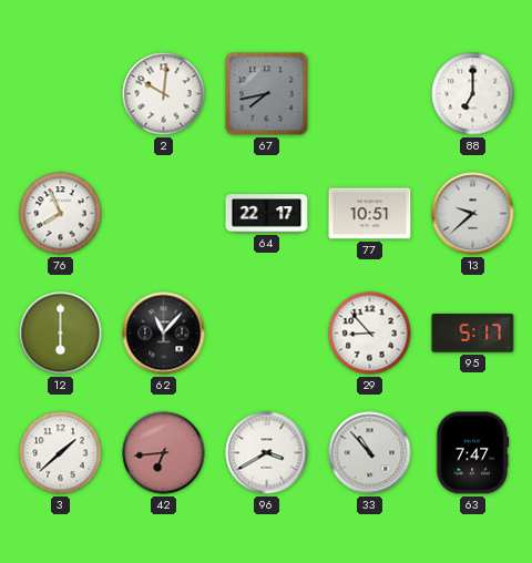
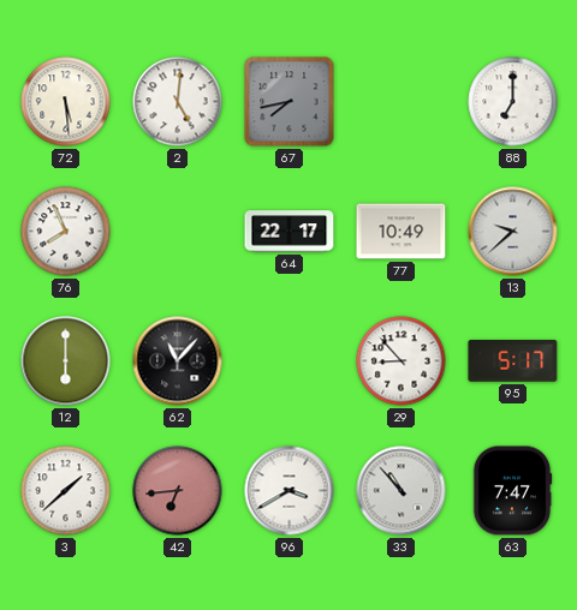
72: none -> 5:29
2: 10:01 -> 5:01
77: 10:51 -> 10:49
